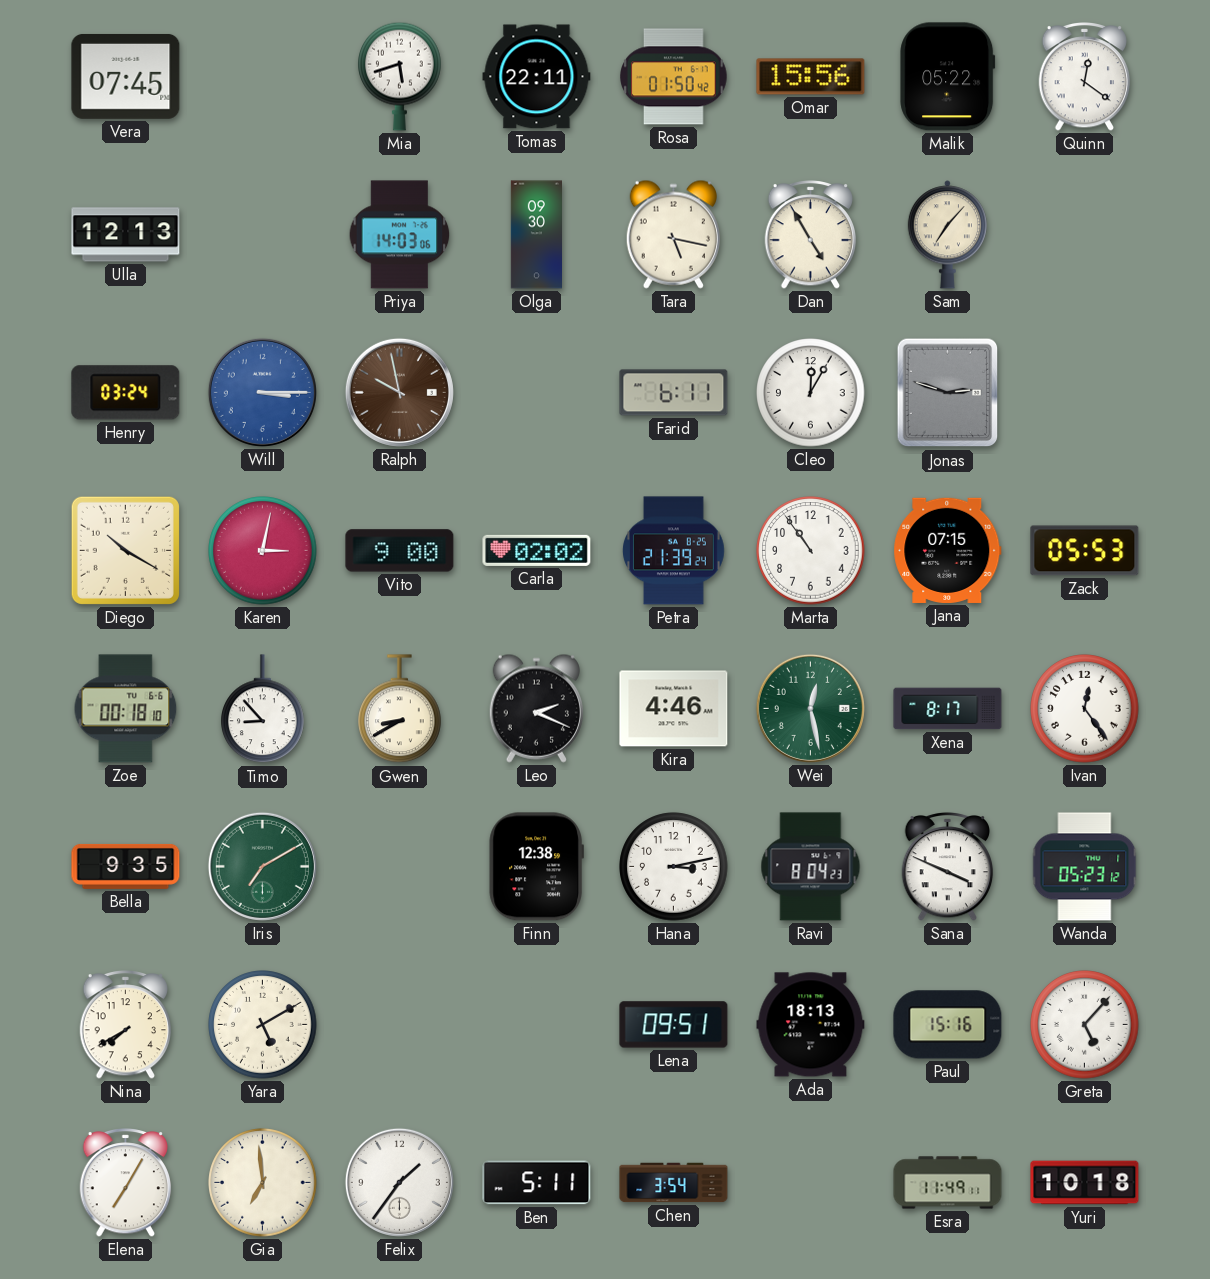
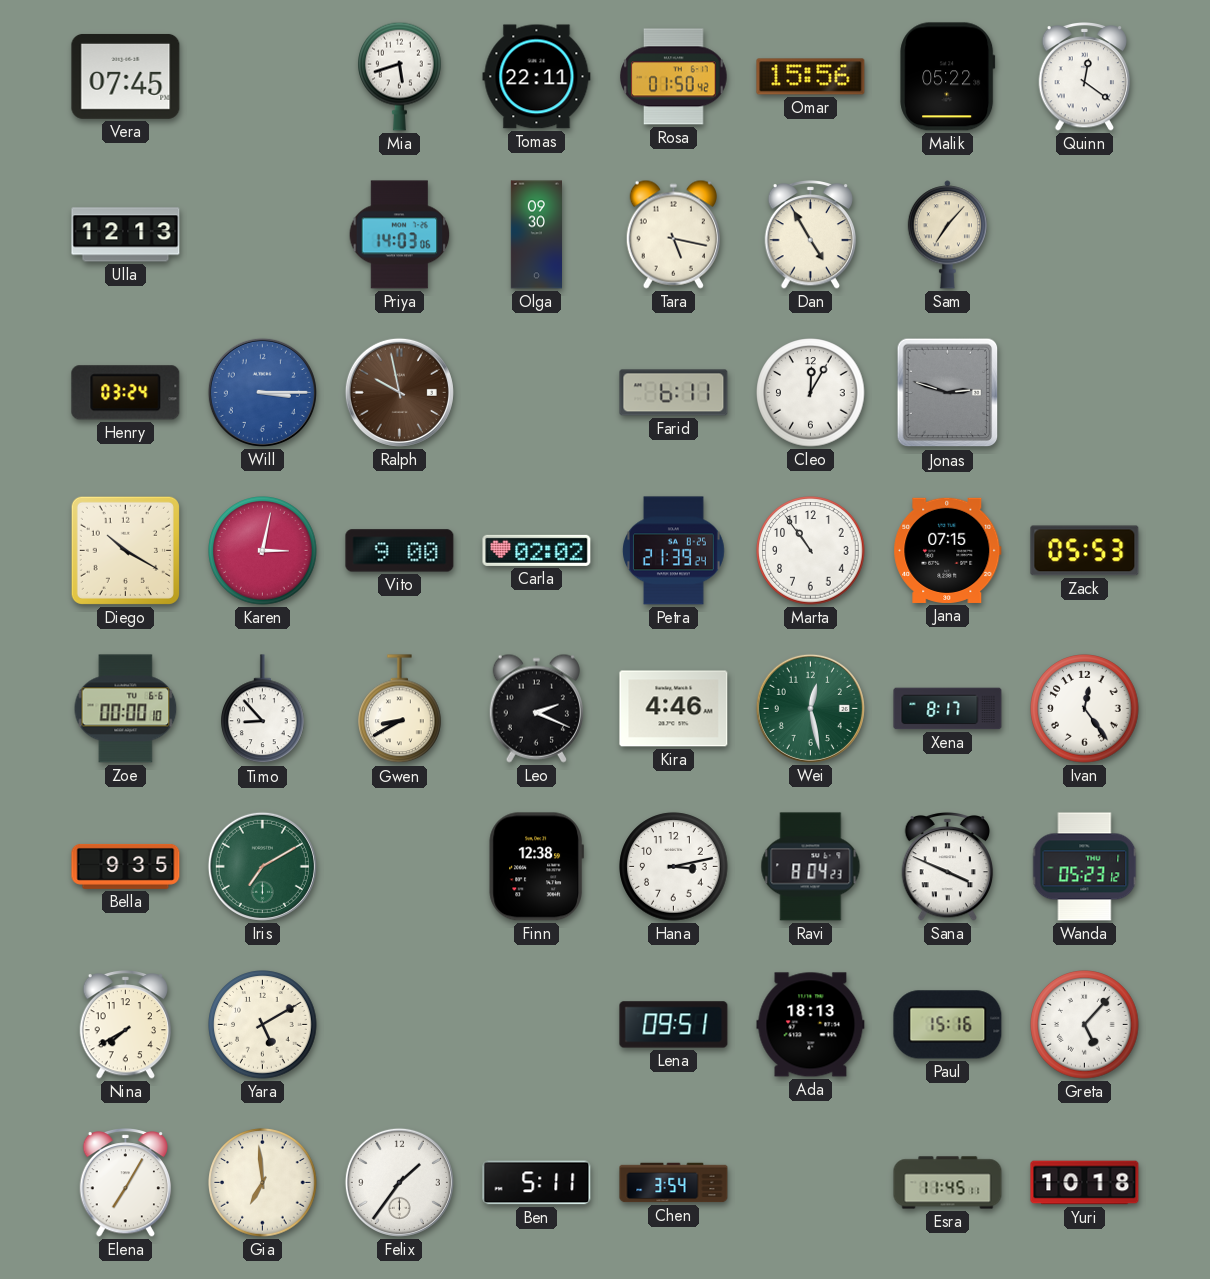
Zoe: 00:18 -> 00:00
Esra: 11:49 -> 11:45
